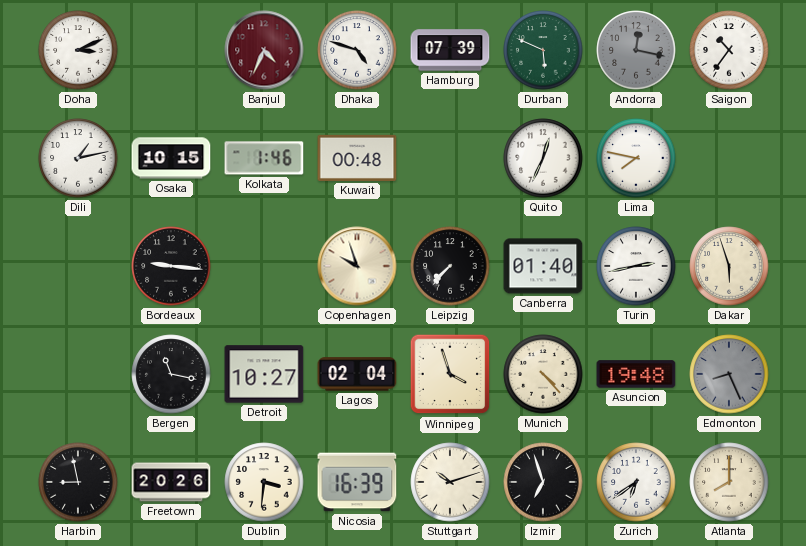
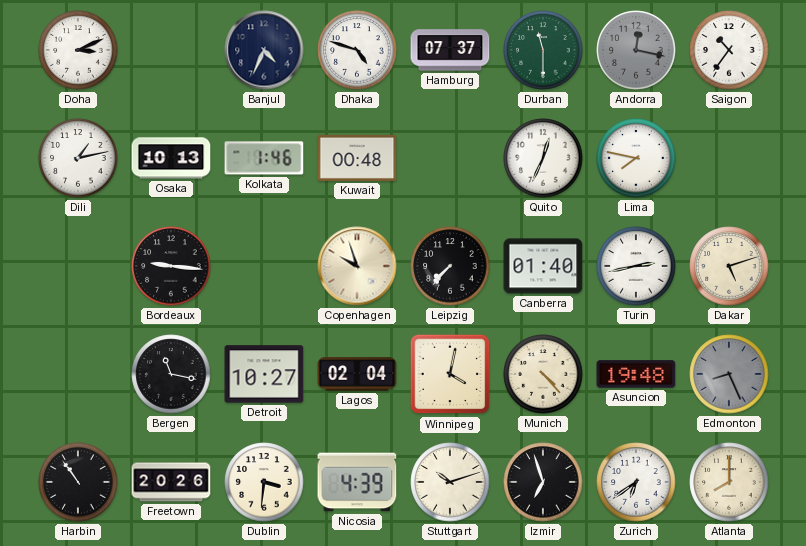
Banjul dial: burgundy -> navy
Hamburg: 07:39 -> 07:37
Durban: 5:49 -> 11:30
Osaka: 10:15 -> 10:13
Dakar: 5:57 -> 5:12
Winnipeg: 3:57 -> 4:02
Harbin: 8:58 -> 10:54
Nicosia: 16:39 -> 4:39
